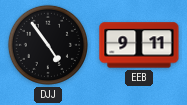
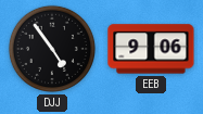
EEB: 9:11 -> 9:06
